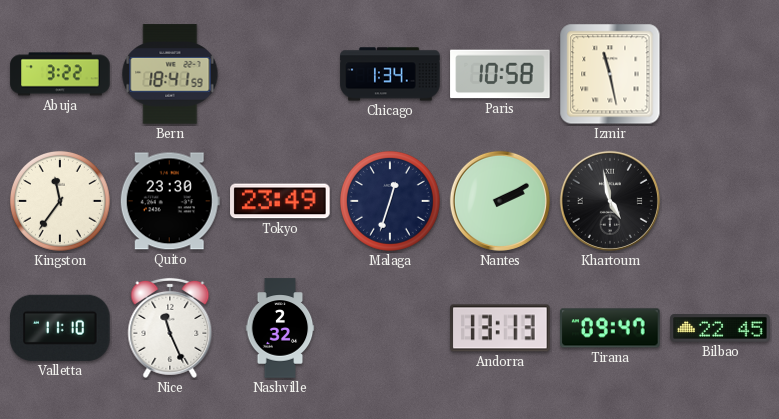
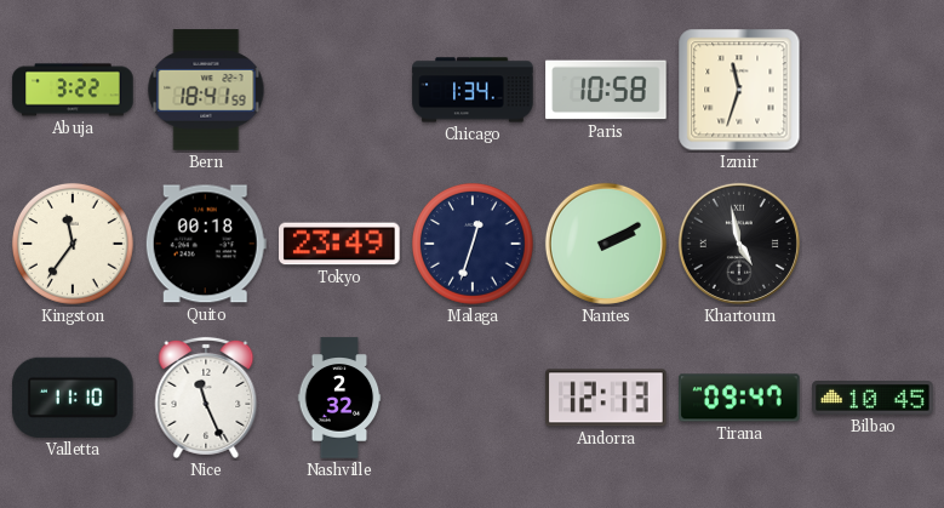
Izmir: 11:28 -> 11:33
Quito: 23:30 -> 00:18
Andorra: 13:13 -> 12:13
Bilbao: 22:45 -> 10:45
